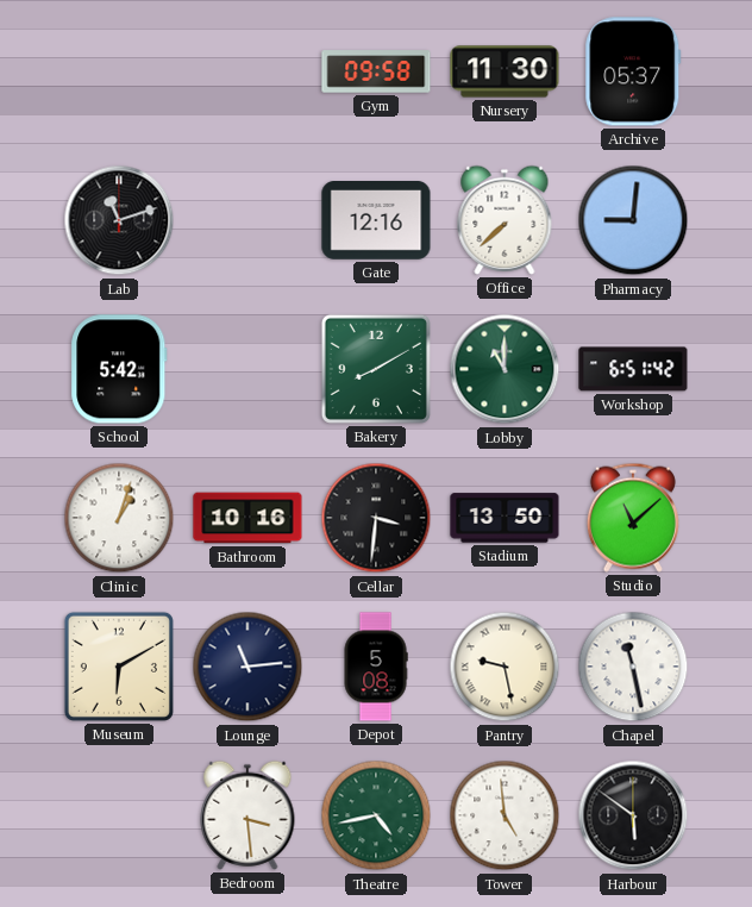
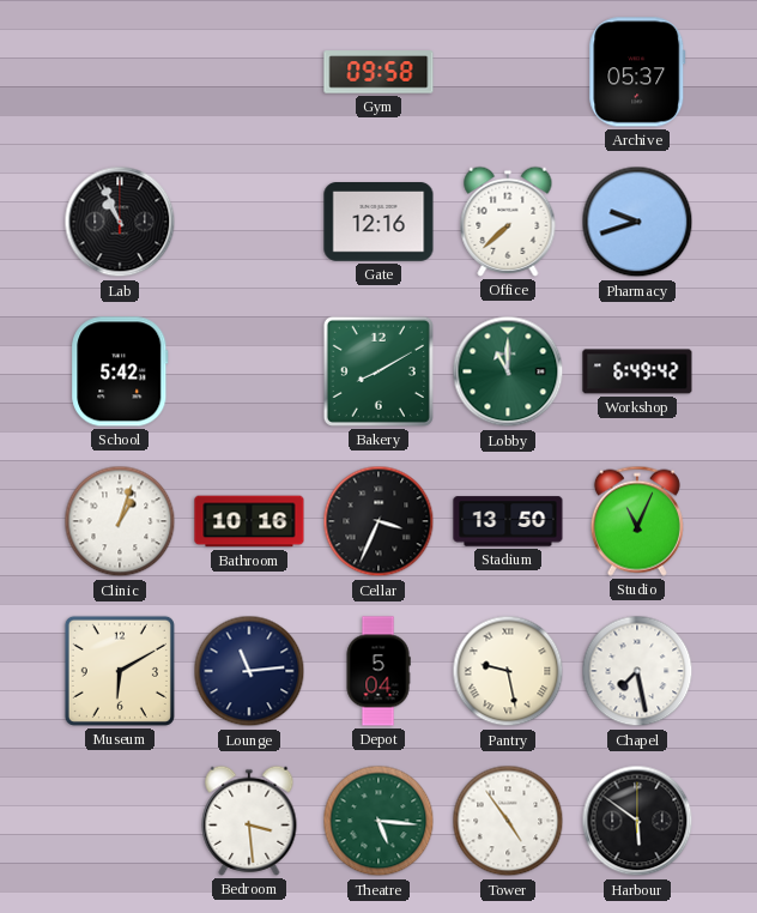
Nursery: 11:30 -> none
Lab: 11:12 -> 10:56
Pharmacy: 9:01 -> 9:42
Workshop: 6:51 -> 6:49
Cellar: 3:31 -> 3:34
Studio: 11:08 -> 11:04
Depot: 5:08 -> 5:04
Chapel: 11:28 -> 7:28
Theatre: 4:43 -> 5:16
Tower: 4:59 -> 4:54
